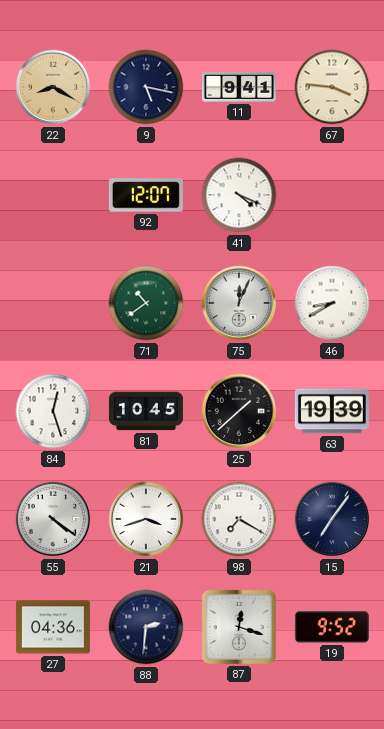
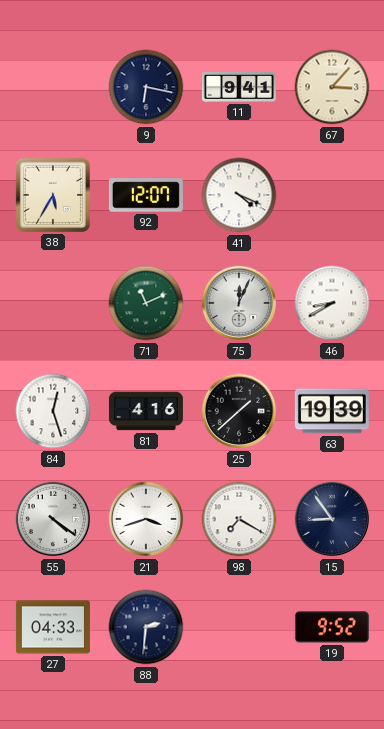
22: 8:20 -> none
9: 5:17 -> 6:17
67: 3:46 -> 3:07
38: none -> 5:35
71: 10:39 -> 11:11
81: 10:45 -> 4:16
15: 7:06 -> 8:54
27: 04:36 -> 04:33
87: 12:18 -> none
